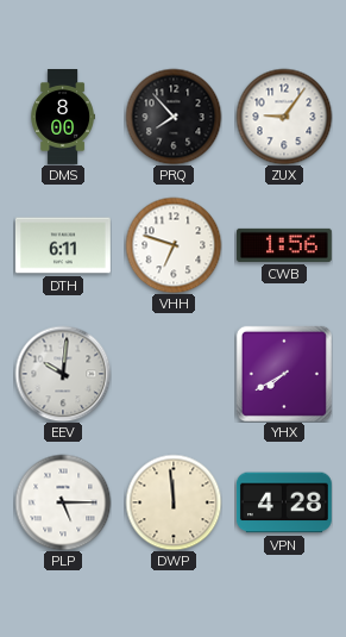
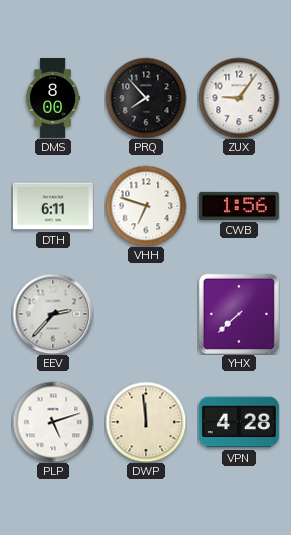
EEV: 10:01 -> 2:37
YHX: 7:40 -> 7:38
PLP: 5:15 -> 5:12
